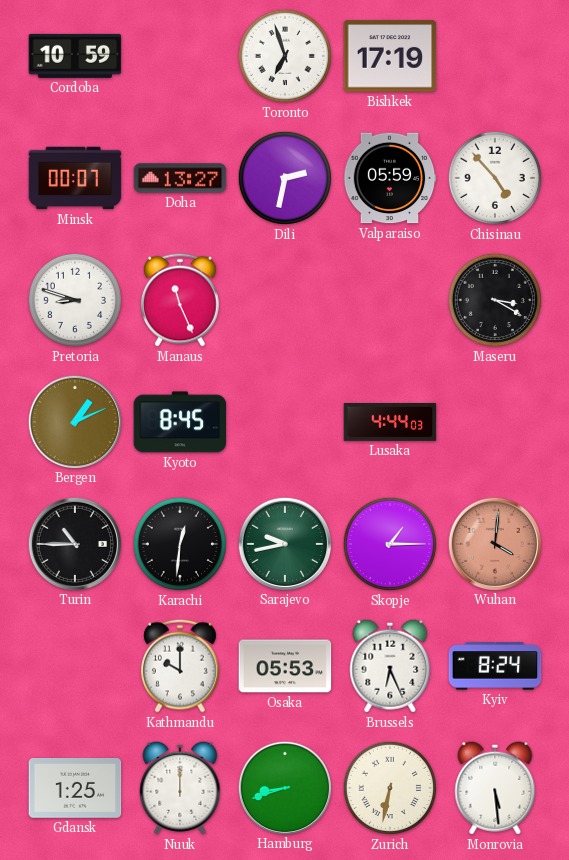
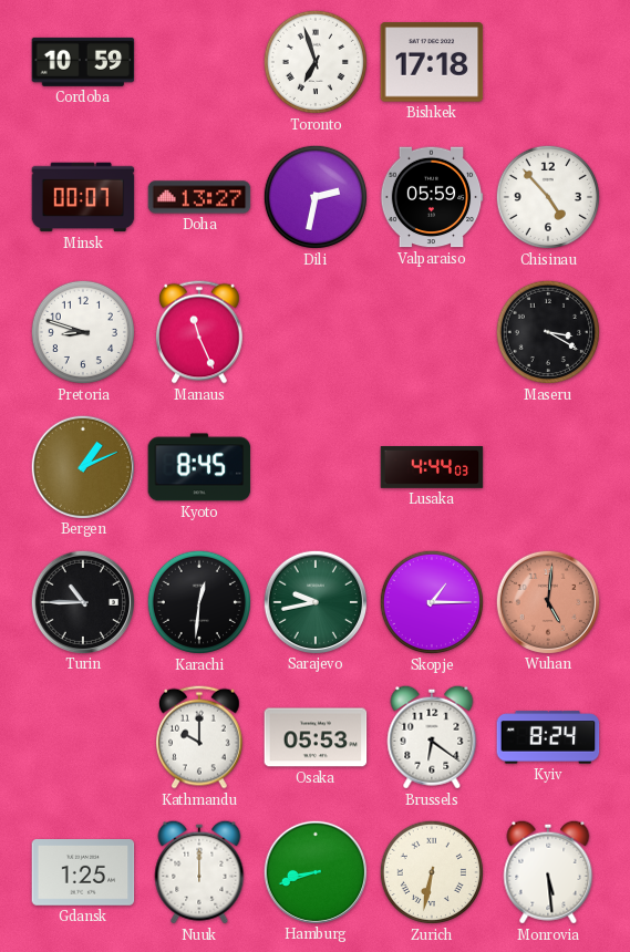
Bishkek: 17:19 -> 17:18
Wuhan: 4:01 -> 5:01
Brussels: 6:26 -> 6:21
